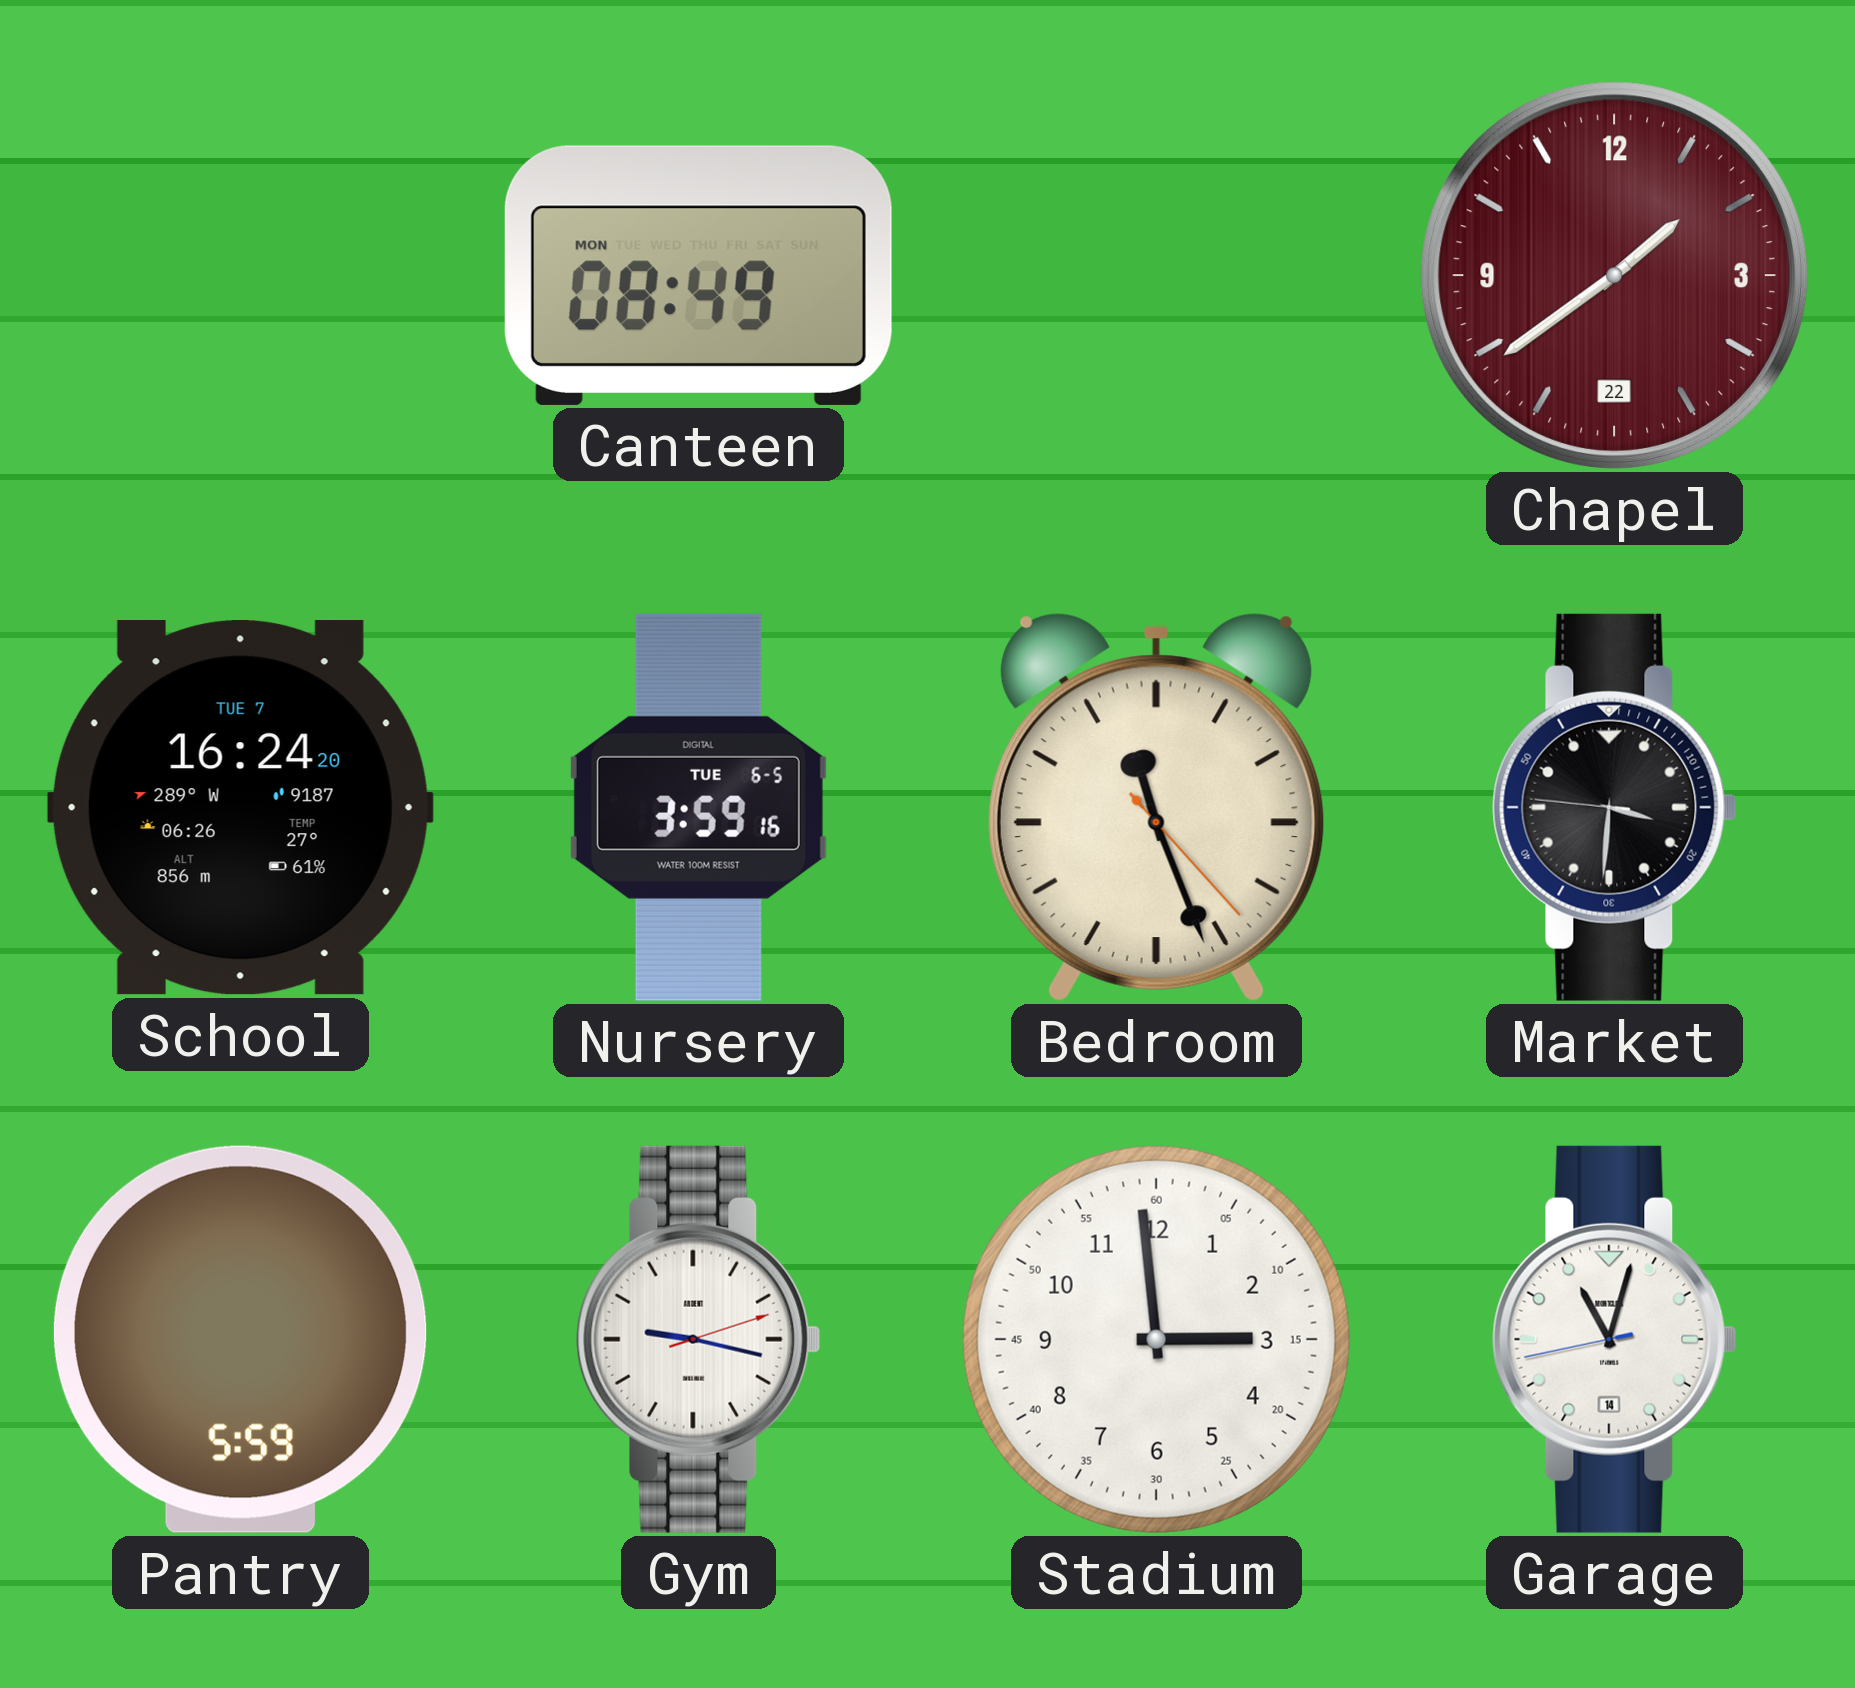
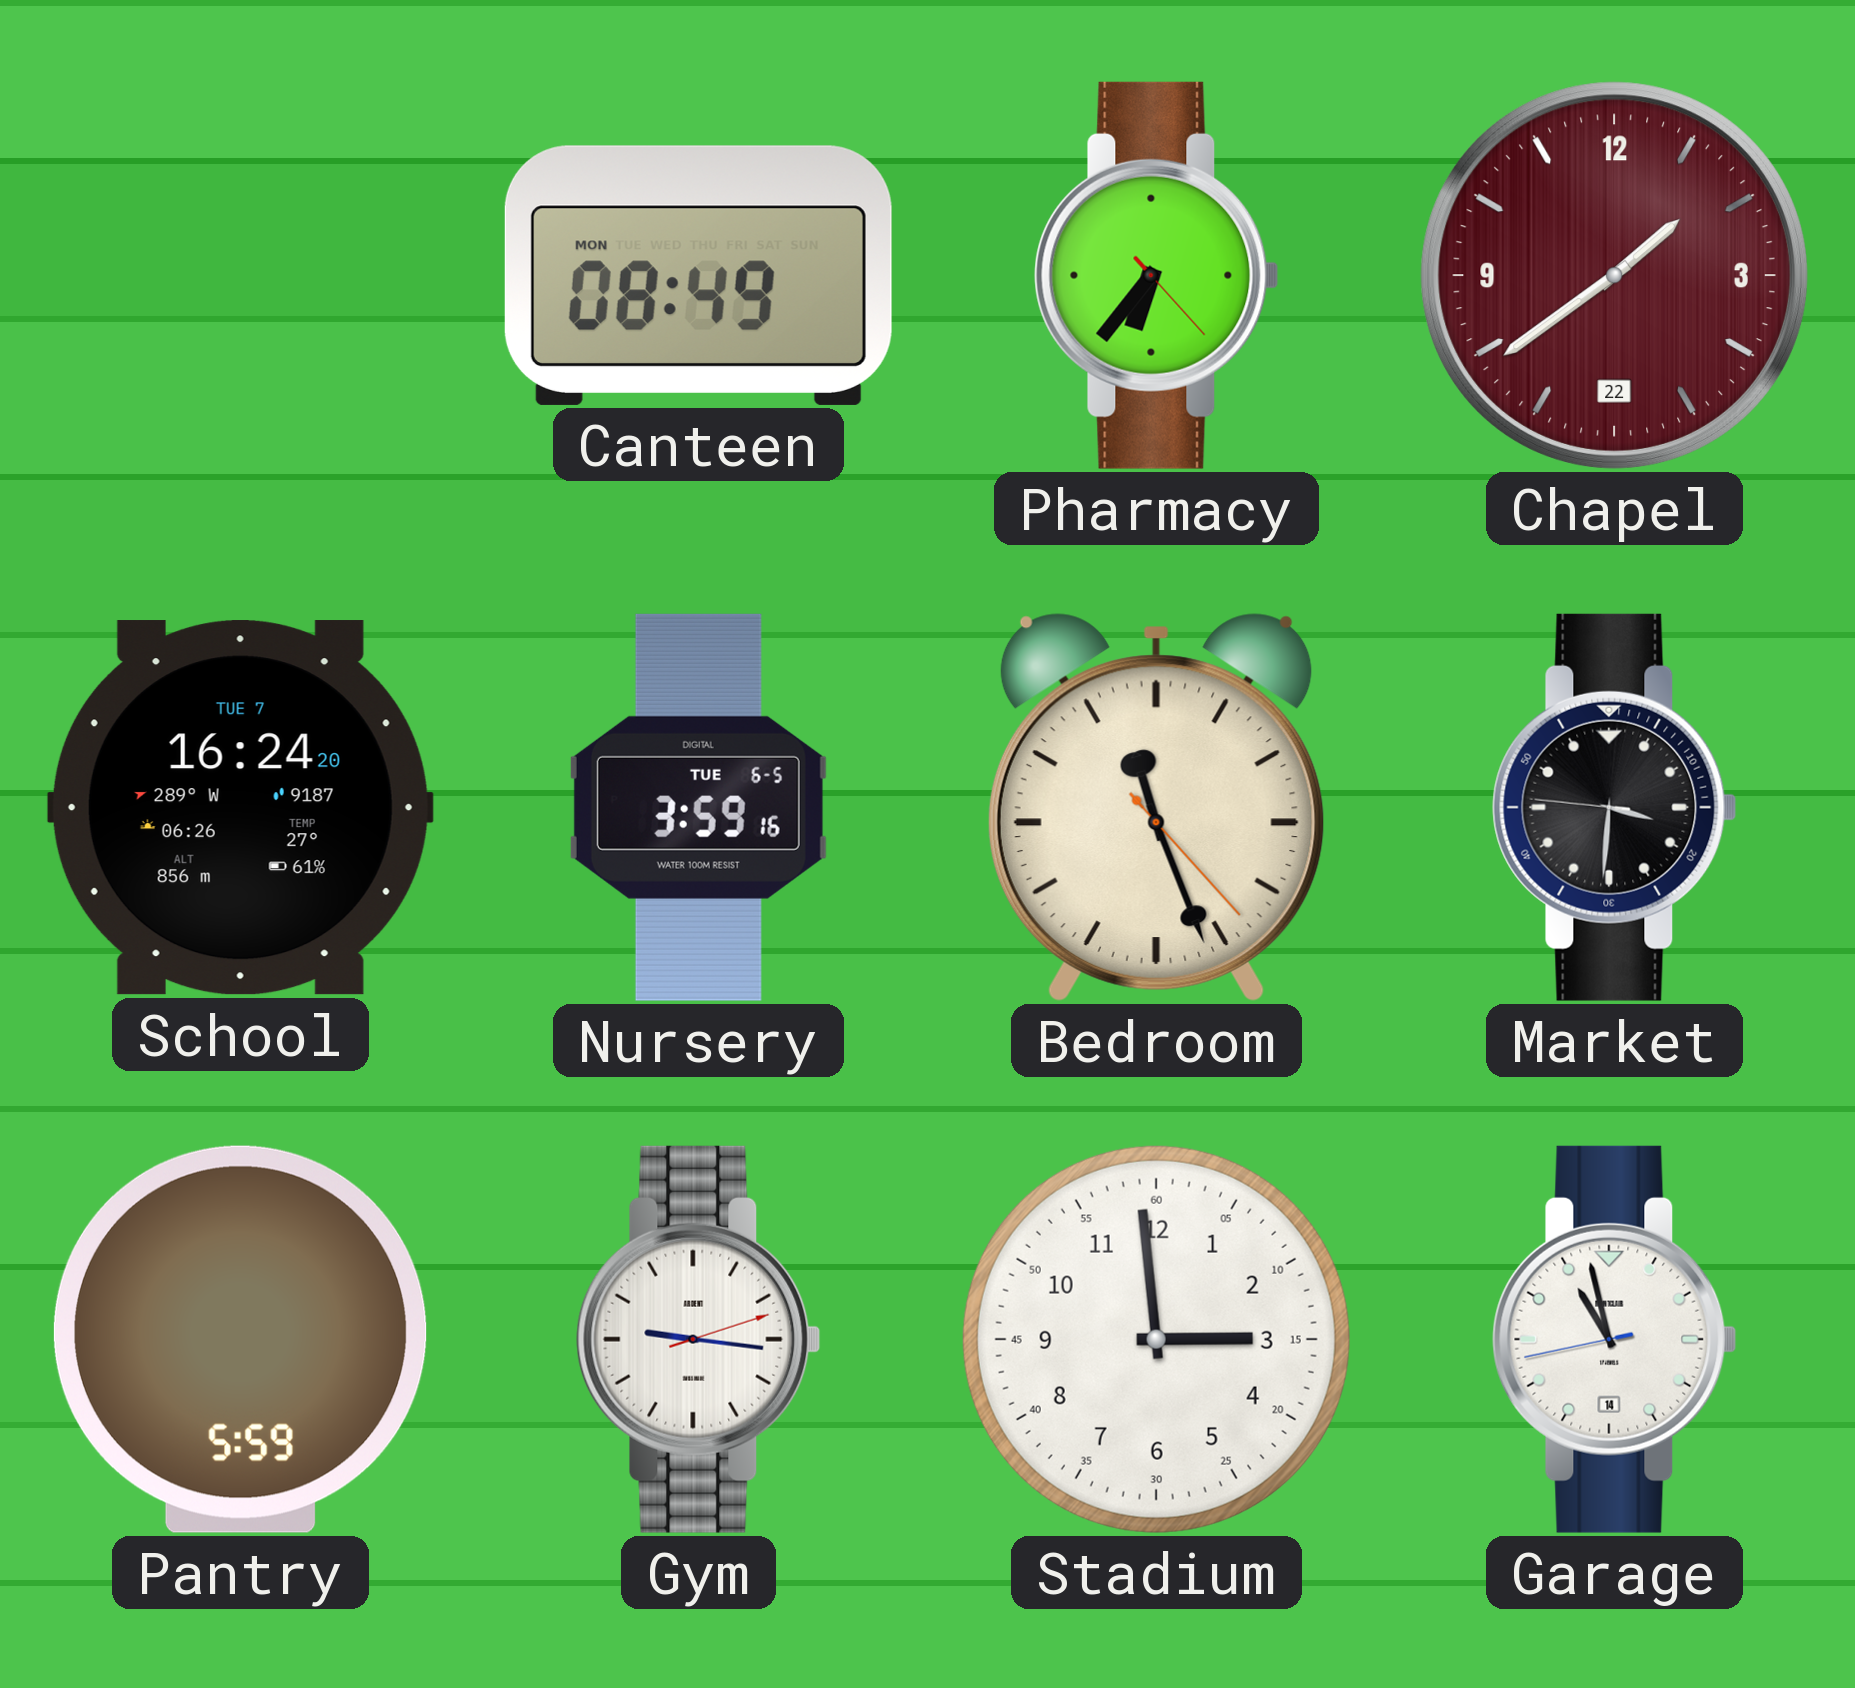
Pharmacy: none -> 6:36
Gym: 9:17 -> 9:16
Garage: 11:02 -> 10:57
